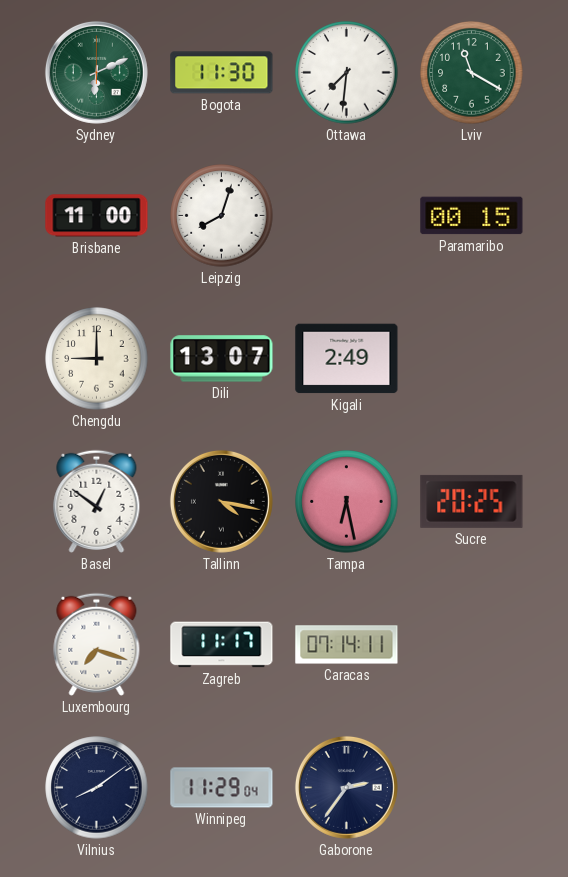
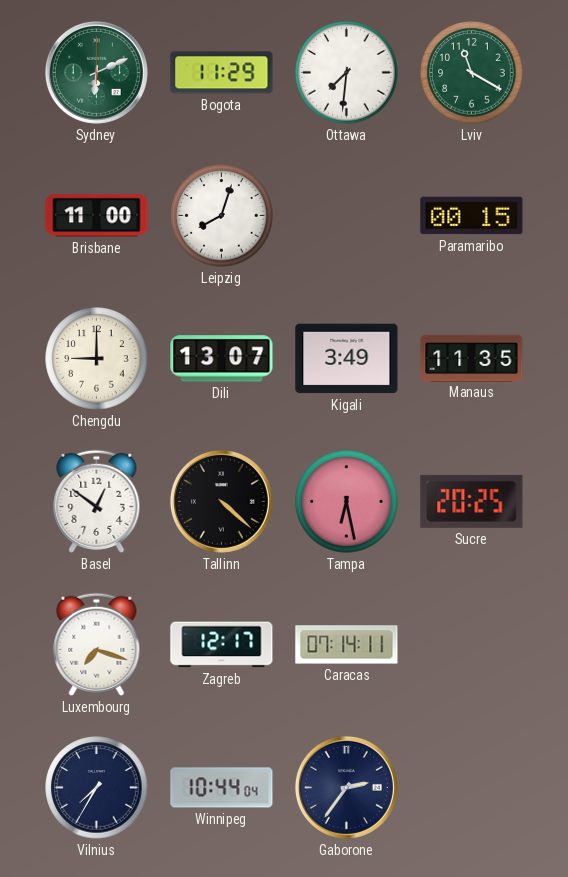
Bogota: 11:30 -> 11:29
Kigali: 2:49 -> 3:49
Manaus: none -> 11:35
Tallinn: 4:17 -> 4:22
Zagreb: 11:17 -> 12:17
Vilnius: 8:09 -> 7:35
Winnipeg: 11:29 -> 10:44
